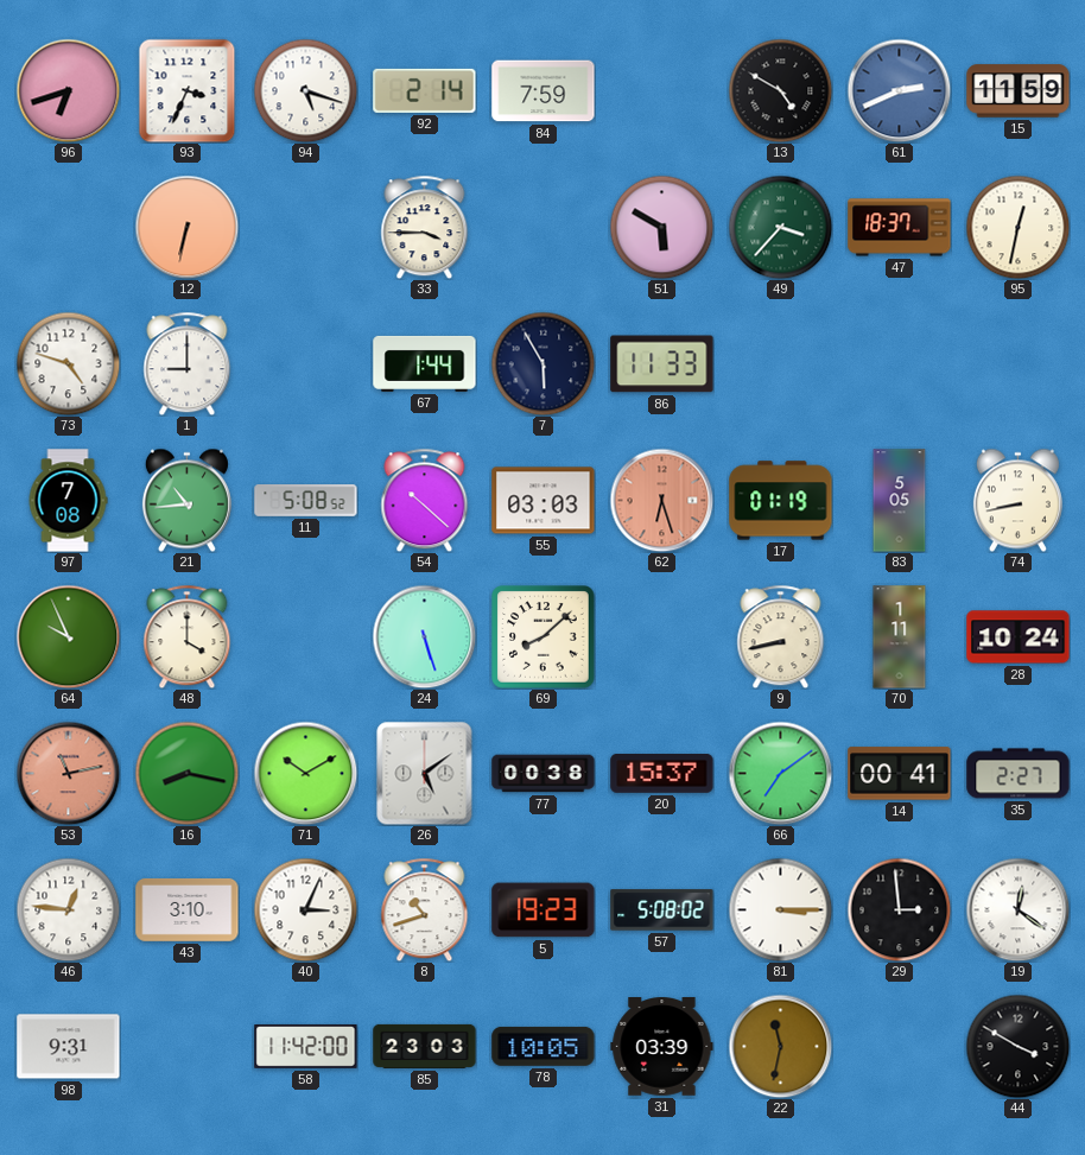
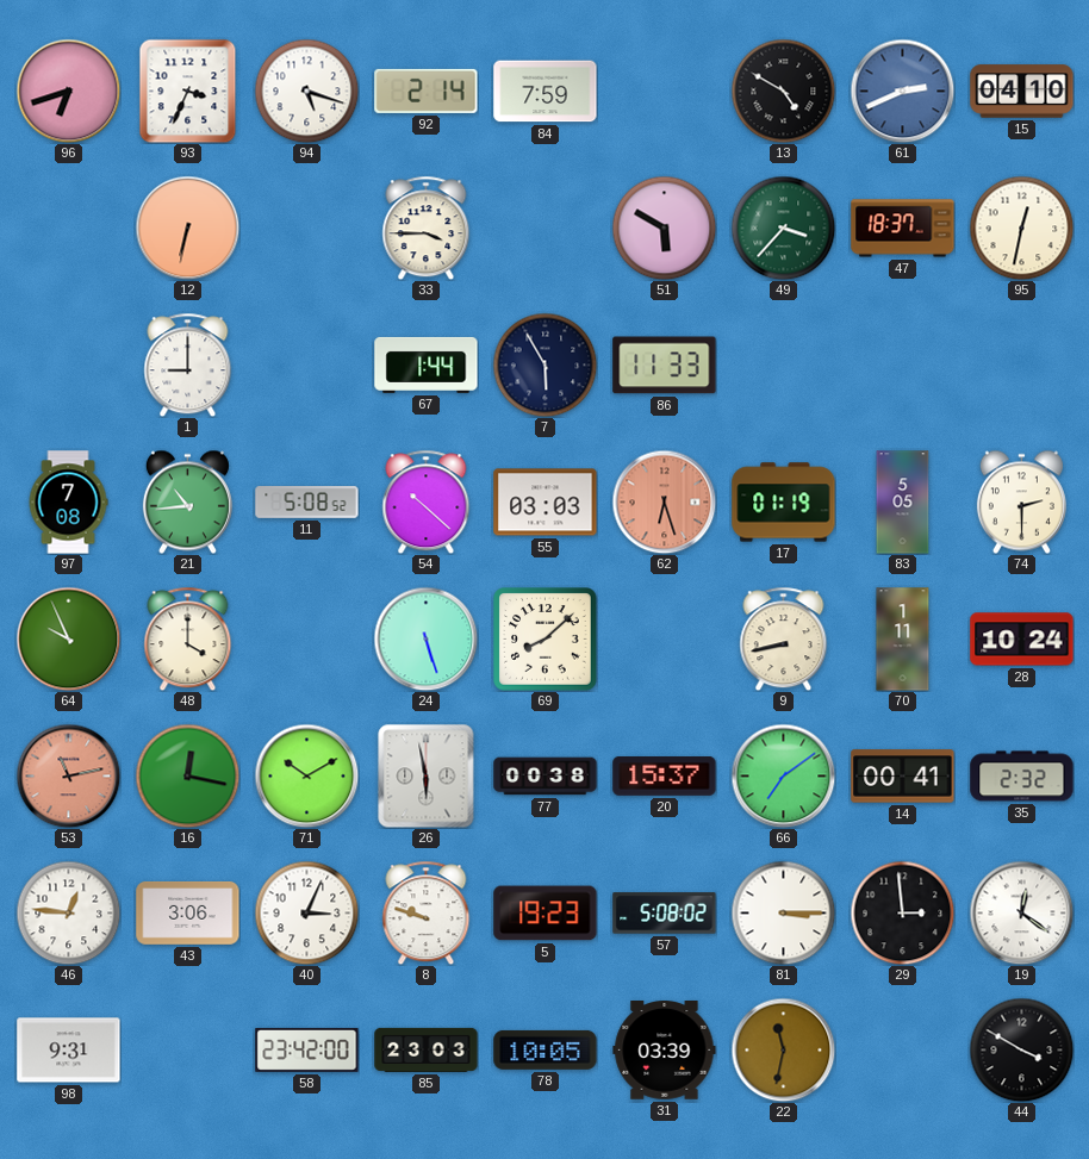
15: 11:59 -> 04:10
73: 4:48 -> none
74: 8:43 -> 2:30
16: 8:17 -> 12:17
26: 5:09 -> 5:58
35: 2:27 -> 2:32
43: 3:10 -> 3:06
8: 10:42 -> 9:48
58: 11:42 -> 23:42
